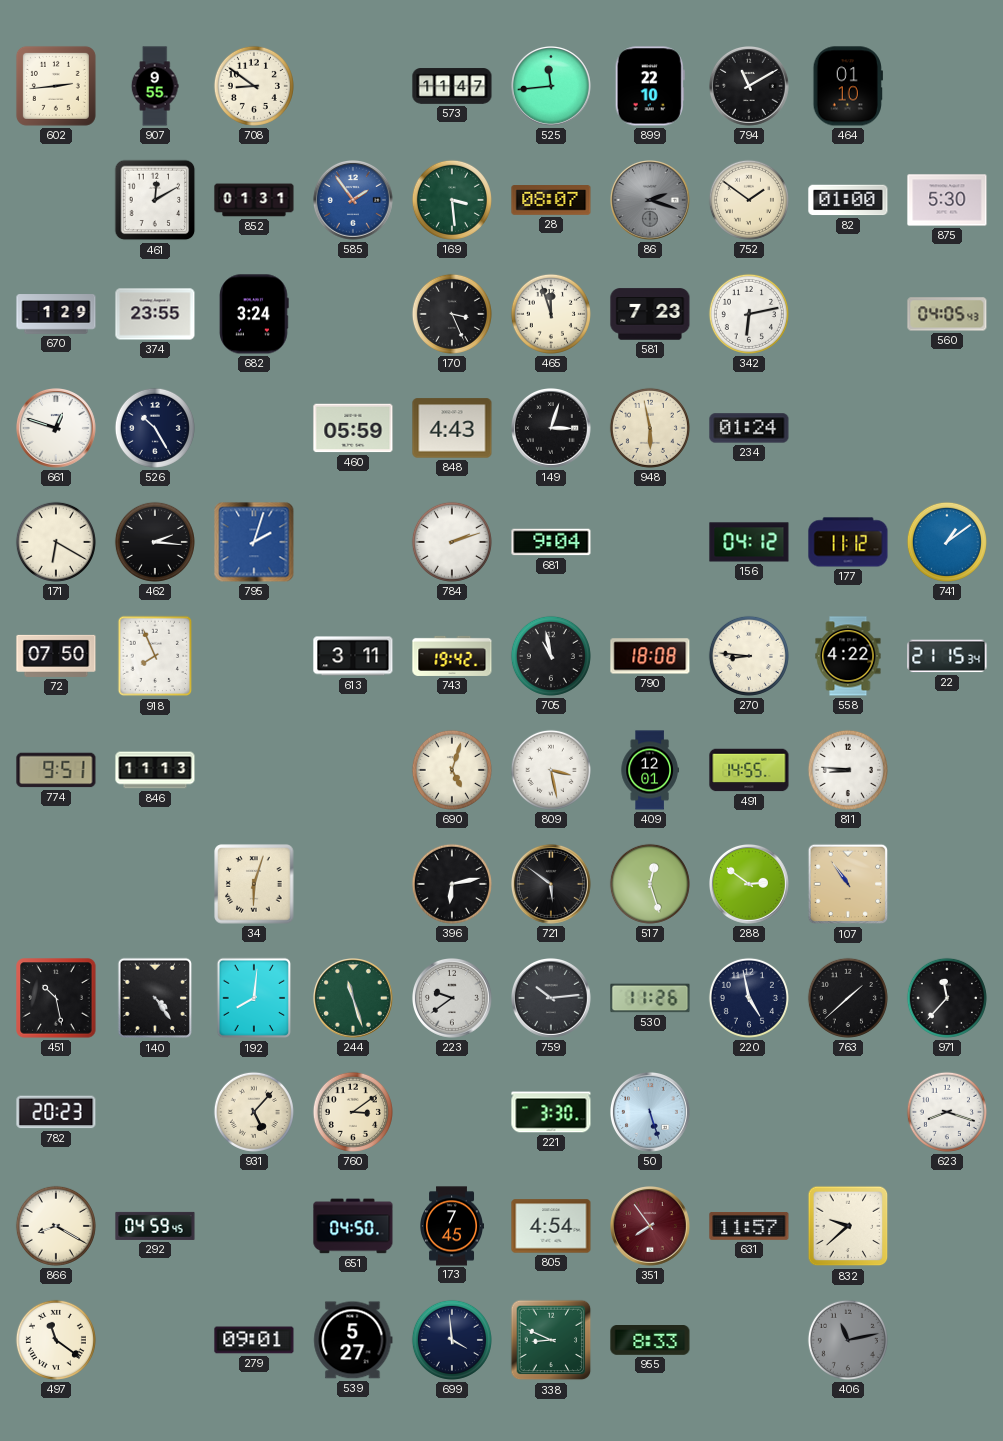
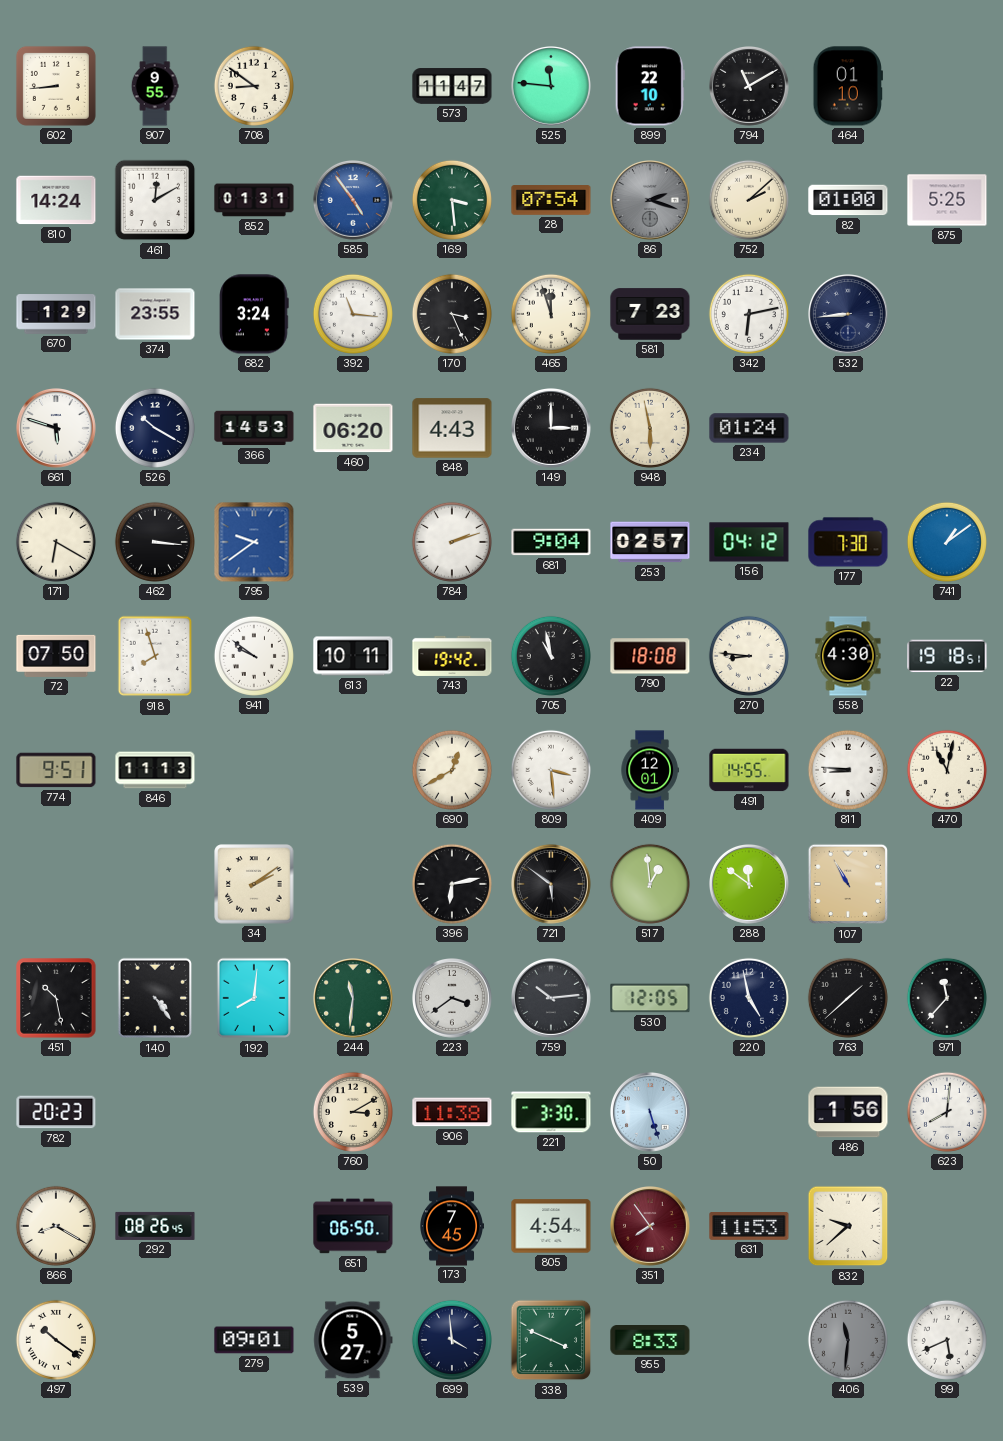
602: 2:44 -> 8:44
525: 11:44 -> 11:46
810: none -> 14:24
585: 1:54 -> 4:54
28: 08:07 -> 07:54
752: 1:51 -> 2:08
875: 5:30 -> 5:25
392: none -> 11:16
532: none -> 8:44
560: 04:05 -> none
661: 12:48 -> 5:48
526: 10:25 -> 10:20
366: none -> 14:53
460: 05:59 -> 06:20
149: 3:03 -> 3:00
462: 2:16 -> 3:16
795: 2:03 -> 9:39
253: none -> 02:57
177: 11:12 -> 7:30
918: 7:56 -> 7:57
941: none -> 9:51
613: 3:11 -> 10:11
558: 4:22 -> 4:30
22: 21:15 -> 19:18
690: 5:03 -> 12:40
809: 3:28 -> 3:29
470: none -> 11:02
34: 6:03 -> 2:09
517: 12:27 -> 12:59
288: 2:51 -> 11:51
107: 10:54 -> 10:55
244: 11:27 -> 11:31
223: 9:39 -> 3:39
530: 11:26 -> 12:05
931: 5:07 -> none
760: 3:09 -> 3:10
906: none -> 11:38
486: none -> 1:56
623: 8:18 -> 8:01
292: 04:59 -> 08:26
651: 04:50 -> 06:50
631: 11:57 -> 11:53
497: 11:21 -> 10:21
338: 8:49 -> 3:49
406: 11:13 -> 11:31
99: none -> 5:41
